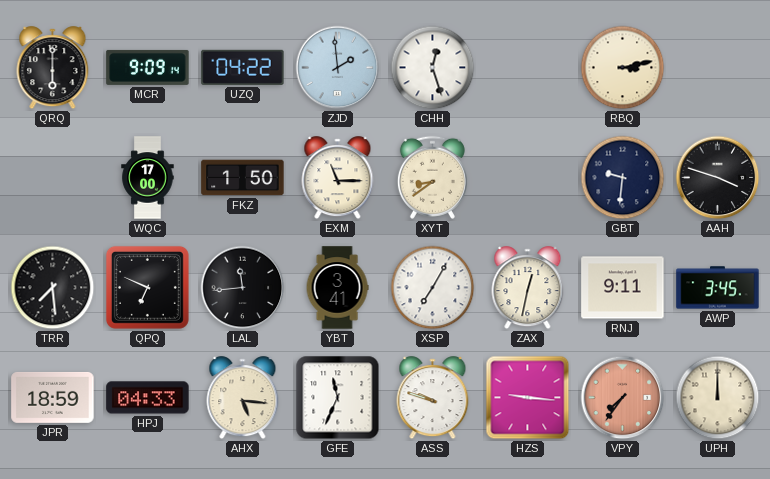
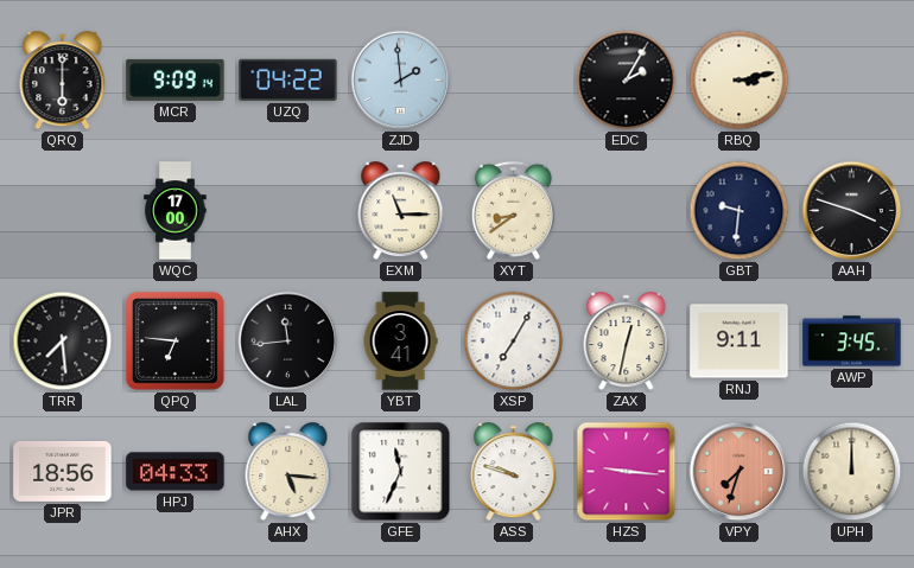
CHH: 12:27 -> none
EDC: none -> 2:05
FKZ: 1:50 -> none
QPQ: 6:49 -> 6:46
JPR: 18:59 -> 18:56
VPY: 7:36 -> 7:33
